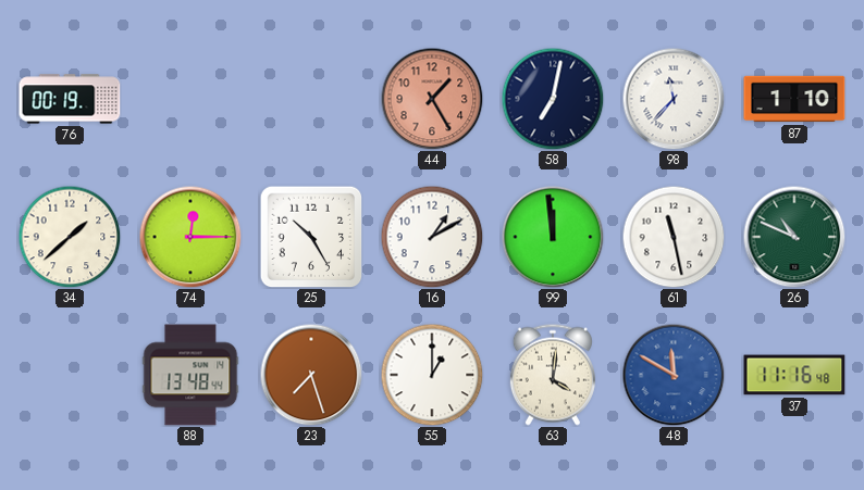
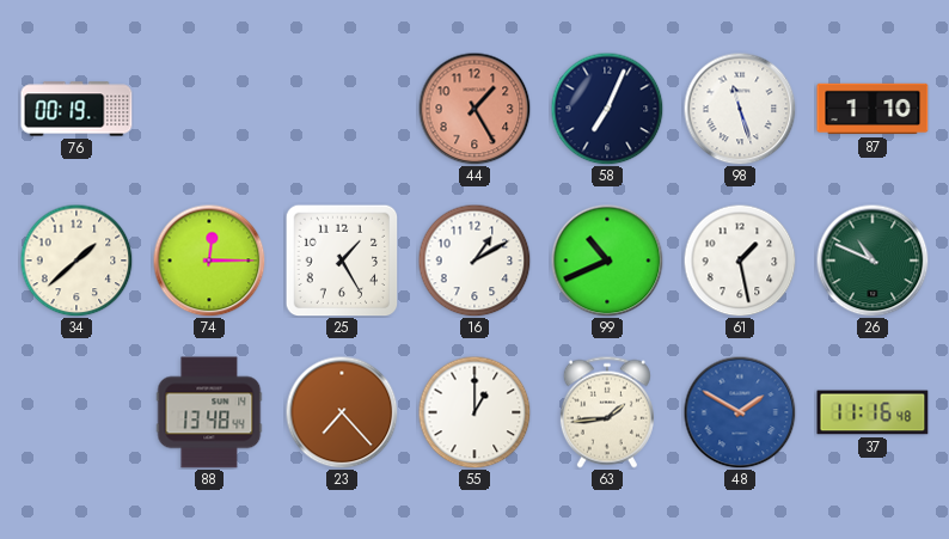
58: 7:02 -> 7:04
98: 11:37 -> 11:27
25: 10:25 -> 1:25
99: 11:59 -> 10:41
61: 11:28 -> 1:28
23: 7:27 -> 7:23
63: 4:01 -> 1:44
48: 11:50 -> 1:50
